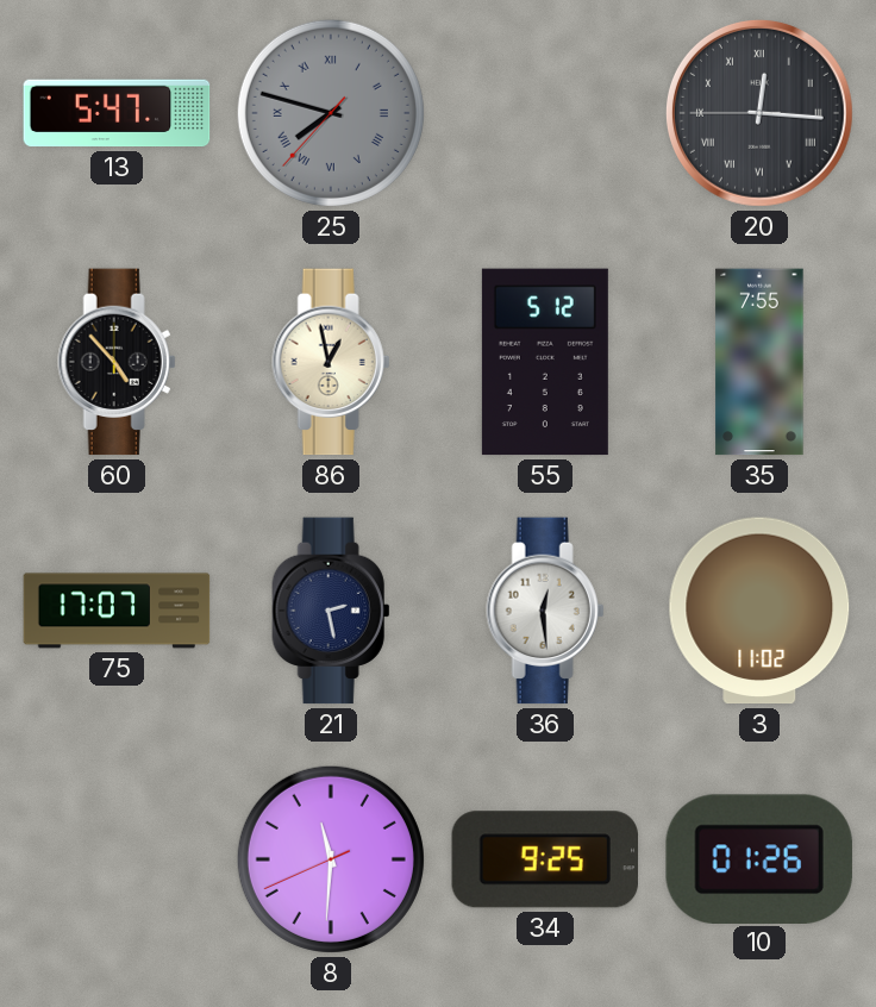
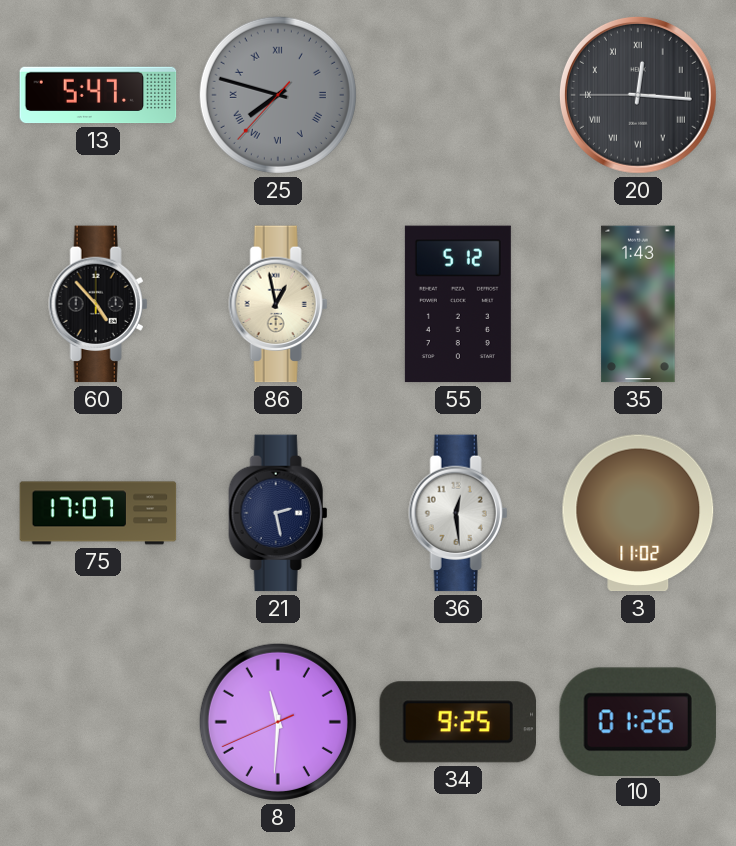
35: 7:55 -> 1:43
